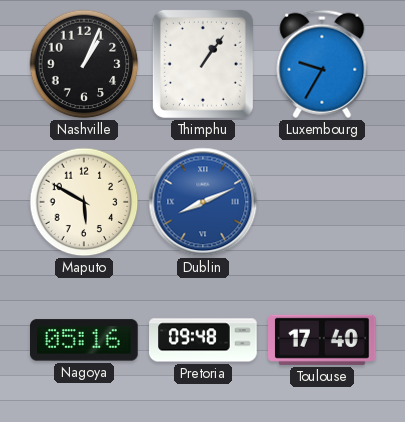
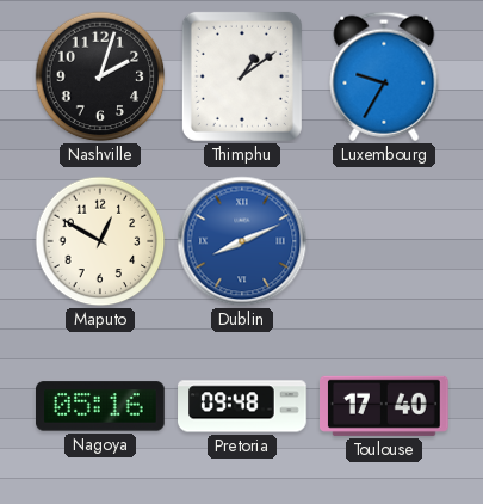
Nashville: 1:04 -> 2:03
Thimphu: 1:06 -> 1:09
Maputo: 5:50 -> 12:50
